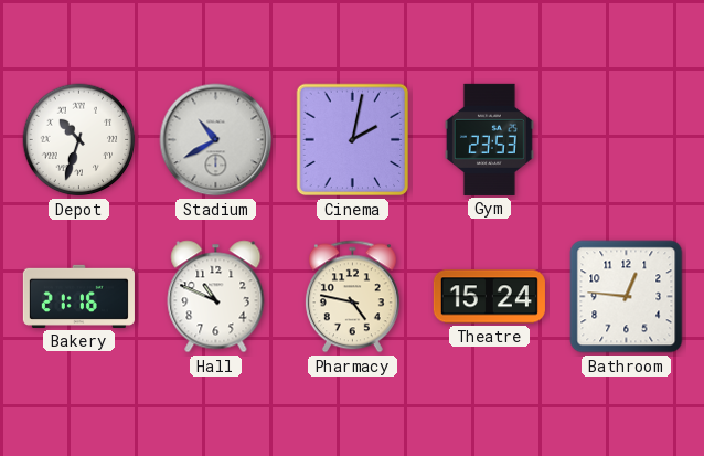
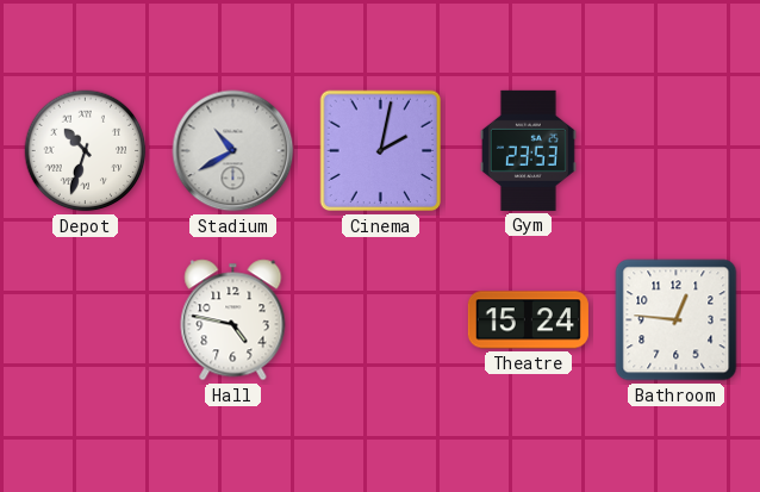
Bakery: 21:16 -> none
Hall: 10:49 -> 4:47
Pharmacy: 4:47 -> none
